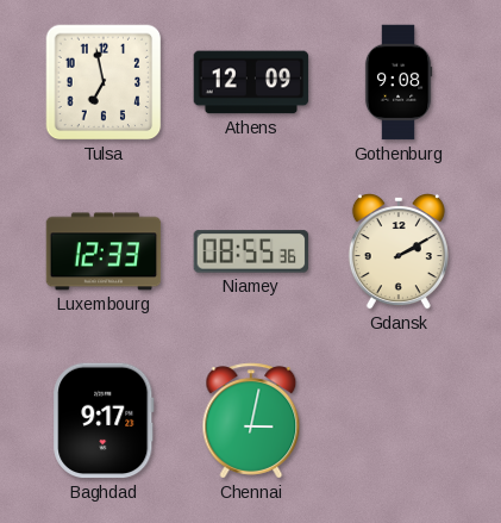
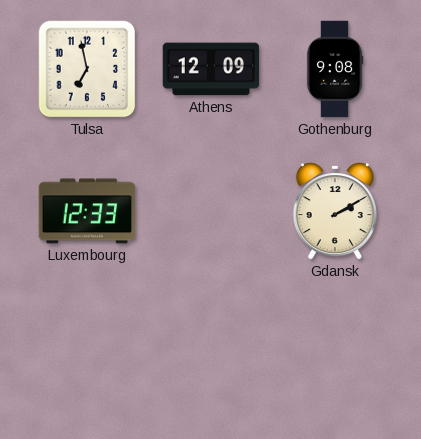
Niamey: 08:55 -> none
Baghdad: 9:17 -> none
Chennai: 3:02 -> none
